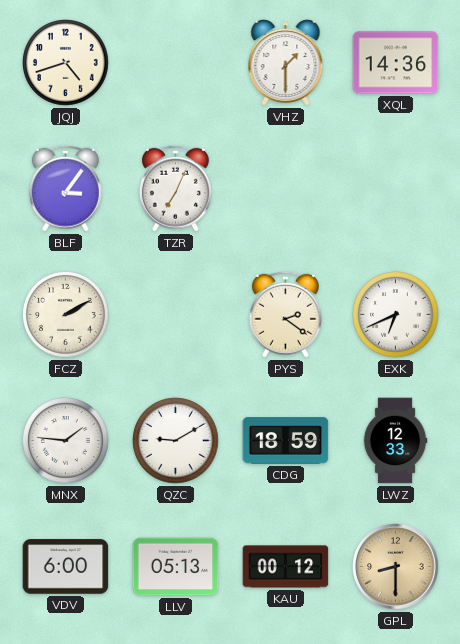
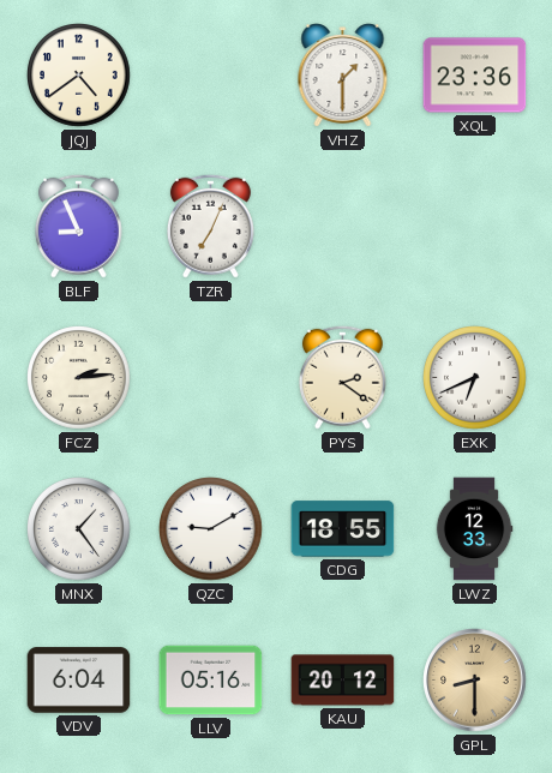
JQJ: 4:42 -> 4:39
XQL: 14:36 -> 23:36
BLF: 3:06 -> 8:56
FCZ: 2:10 -> 2:14
MNX: 1:46 -> 1:24
CDG: 18:59 -> 18:55
VDV: 6:00 -> 6:04
LLV: 05:13 -> 05:16
KAU: 00:12 -> 20:12
